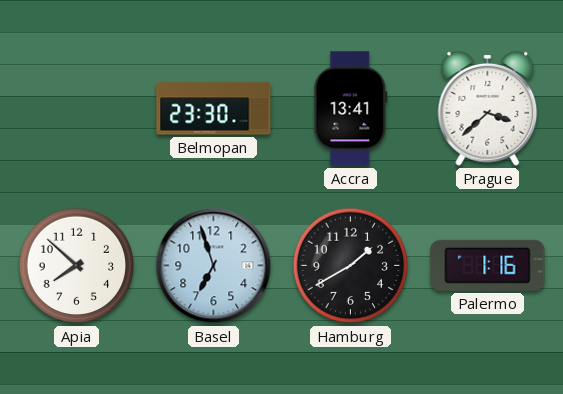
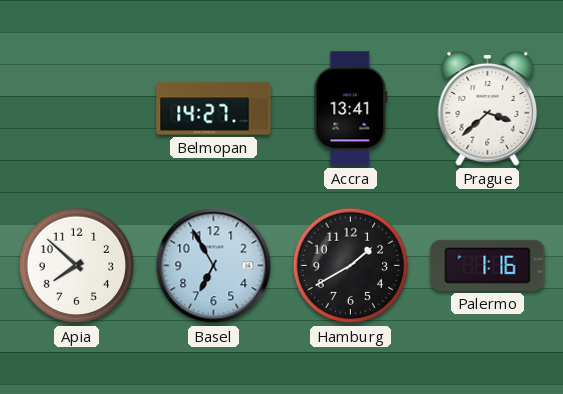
Belmopan: 23:30 -> 14:27
Basel: 6:57 -> 6:55
